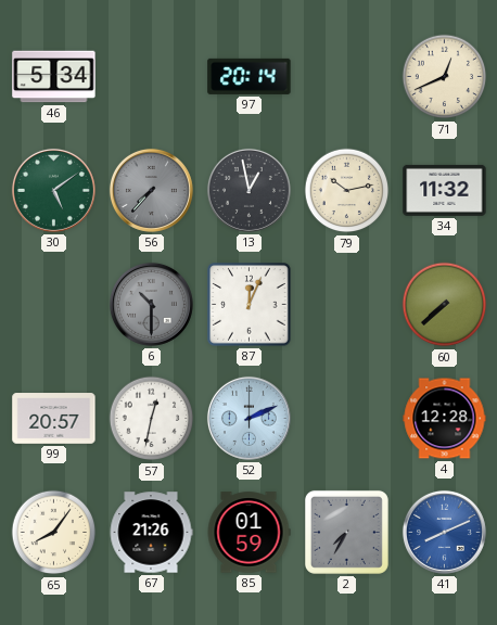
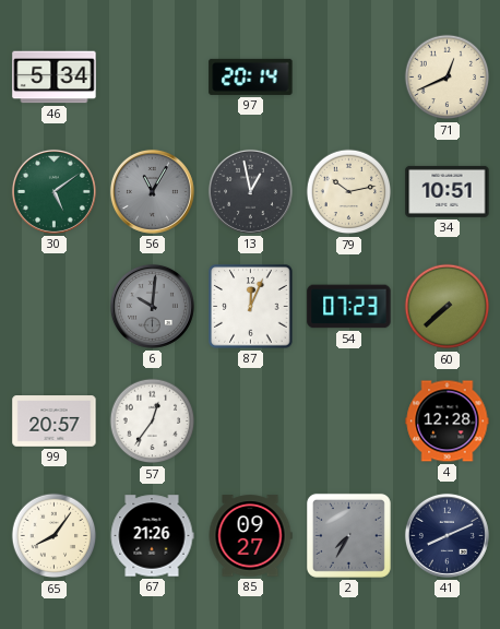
56: 7:37 -> 11:05
34: 11:32 -> 10:51
6: 10:30 -> 10:01
54: none -> 07:23
57: 12:32 -> 12:36
52: 2:11 -> none
85: 01:59 -> 09:27
41 dial: blue -> navy
